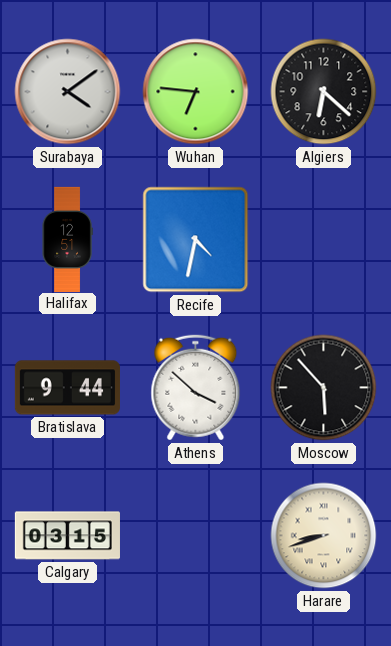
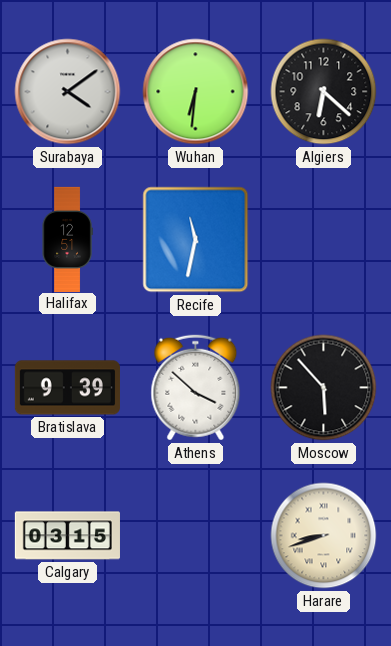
Wuhan: 6:46 -> 6:31
Recife: 4:32 -> 11:32
Bratislava: 9:44 -> 9:39
